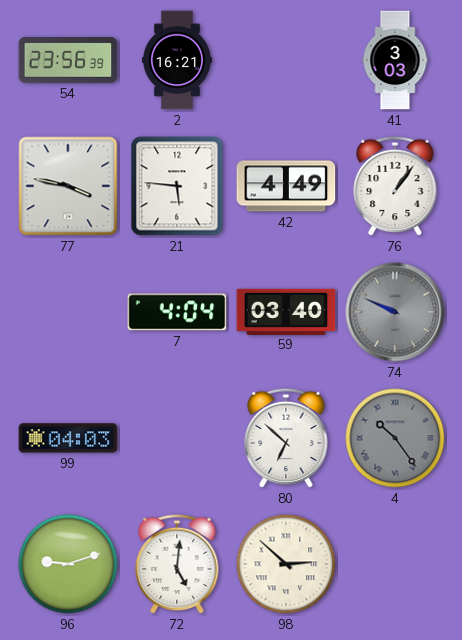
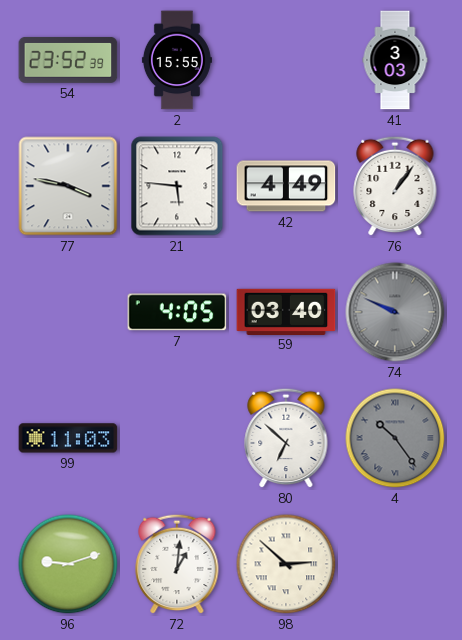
54: 23:56 -> 23:52
2: 16:21 -> 15:55
7: 4:04 -> 4:05
99: 04:03 -> 11:03
72: 5:01 -> 1:01
